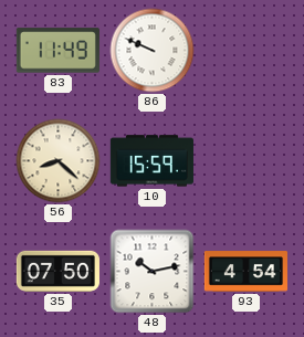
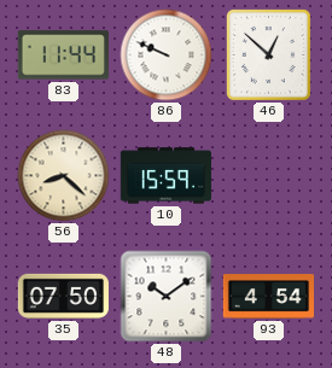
83: 11:49 -> 11:44
46: none -> 12:52
48: 10:13 -> 10:09
